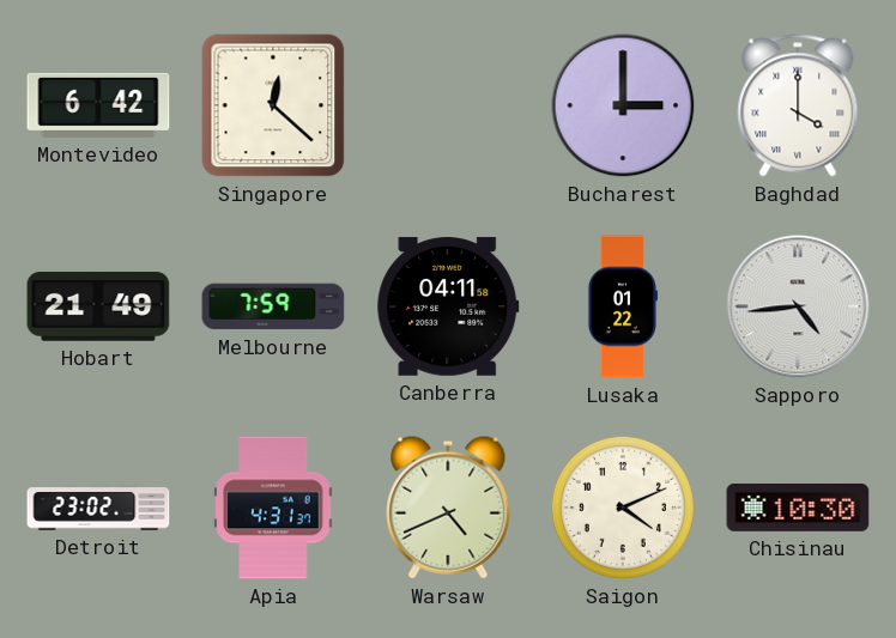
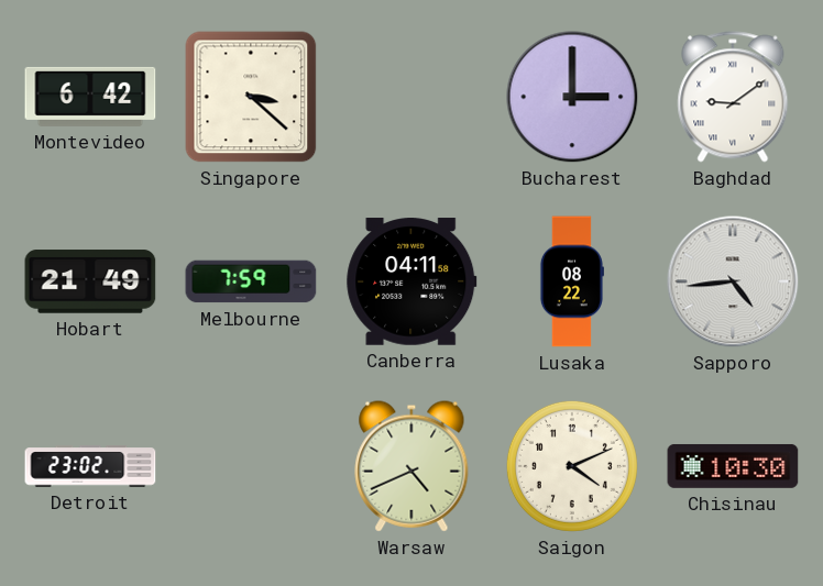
Singapore: 12:22 -> 3:22
Baghdad: 4:00 -> 9:09
Lusaka: 01:22 -> 08:22
Apia: 4:31 -> none
